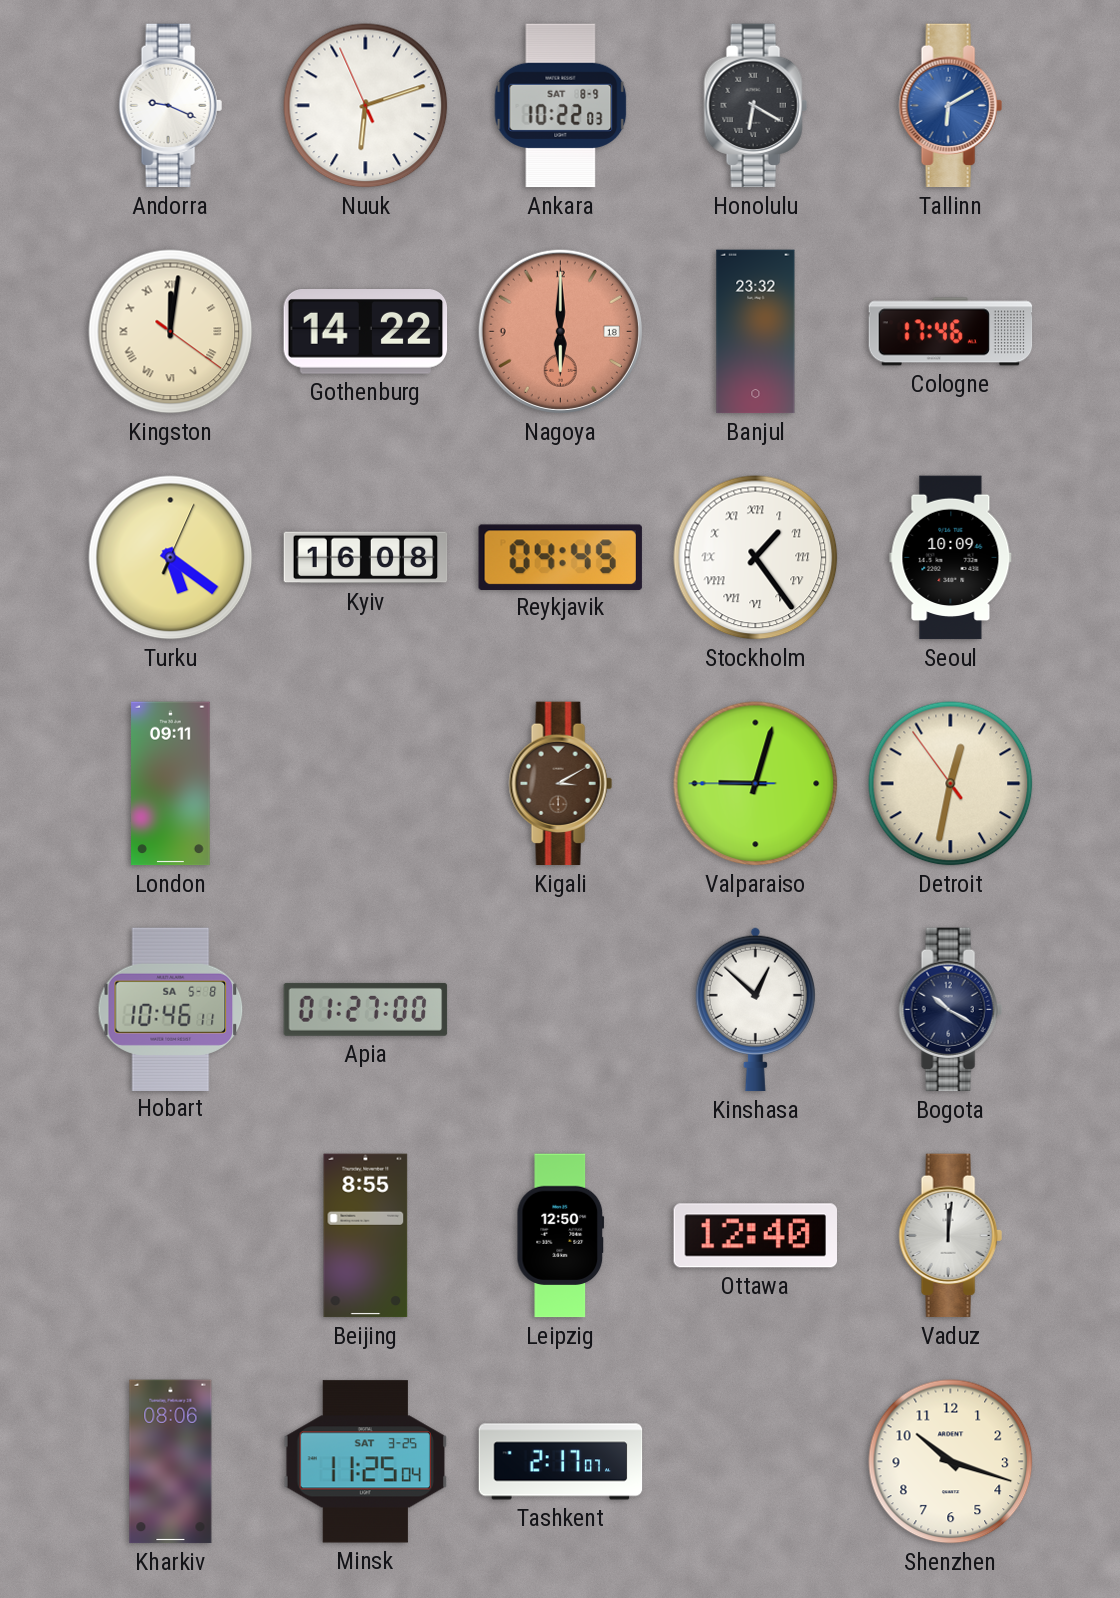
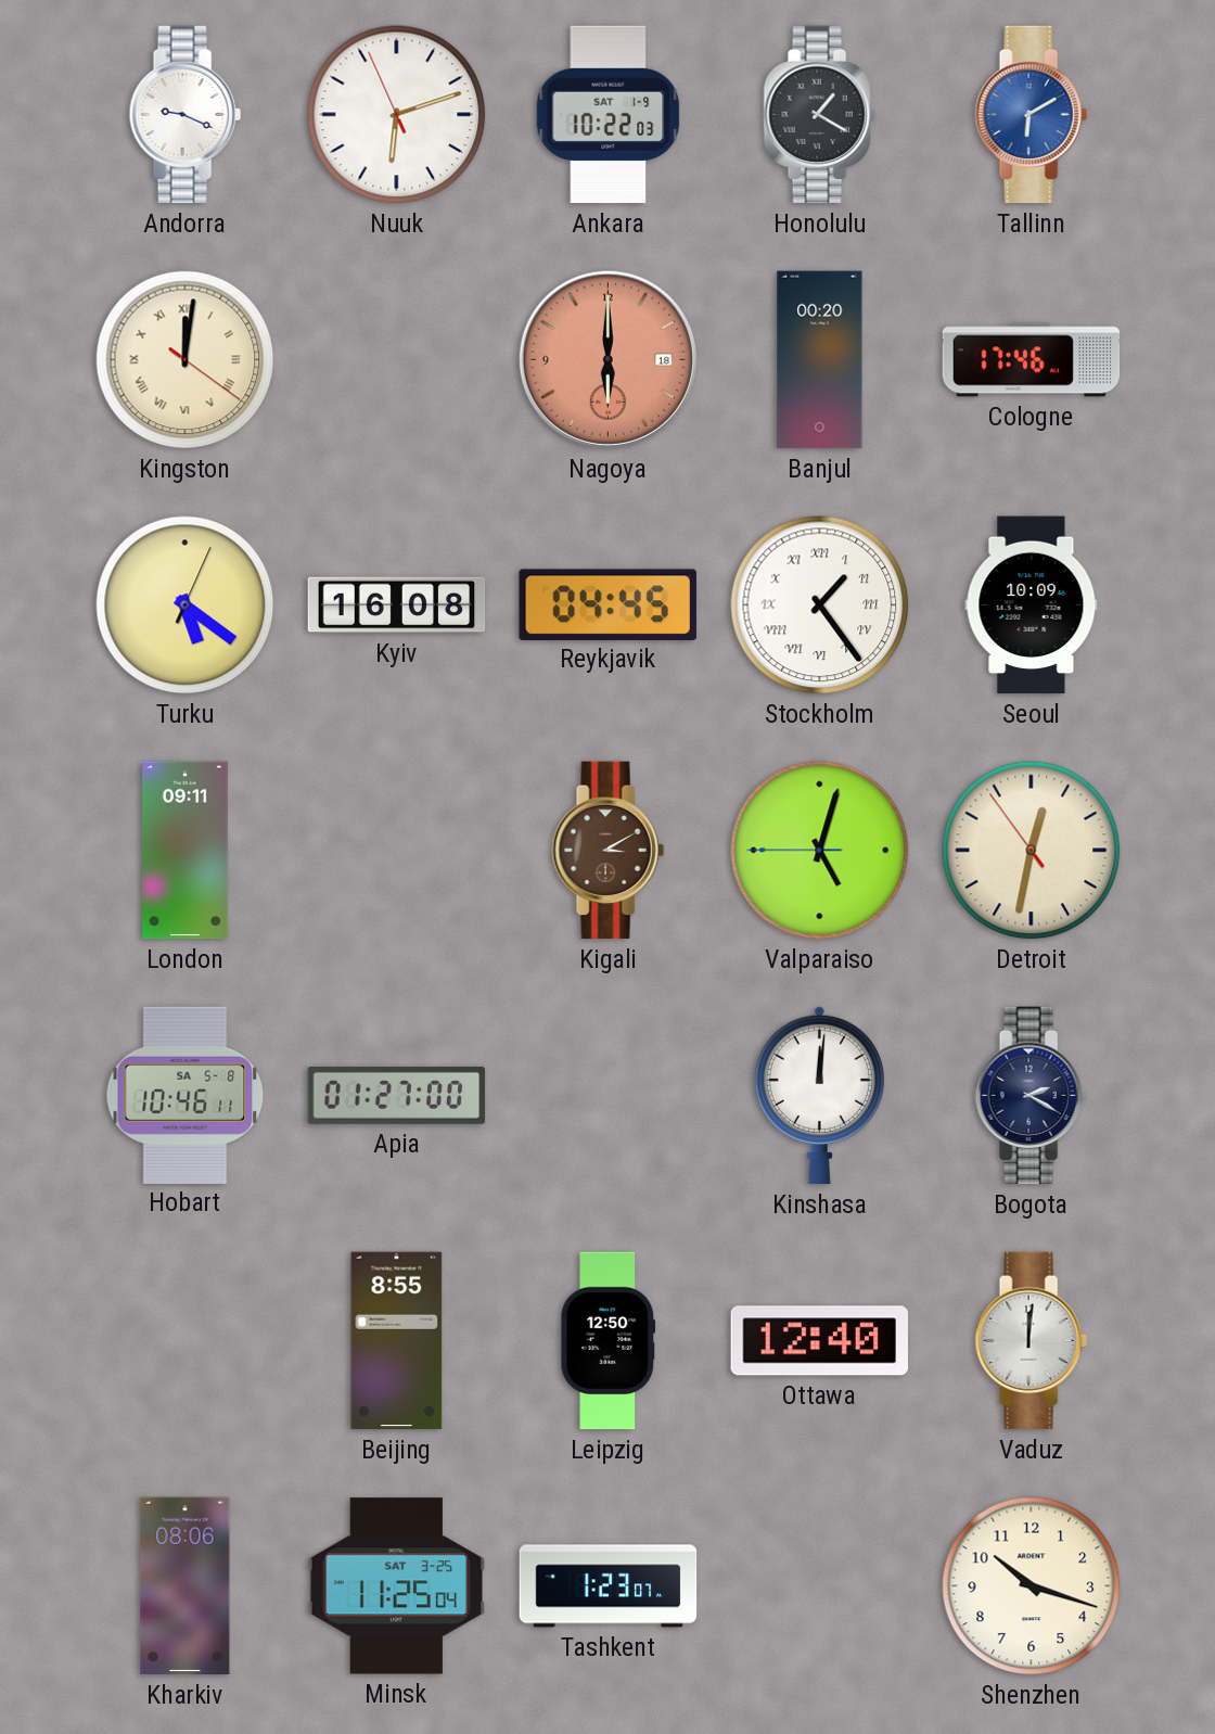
Ankara date: SAT 8-9 -> SAT 1-9
Honolulu: 6:20 -> 1:20
Gothenburg: 14:22 -> none
Banjul: 23:32 -> 00:20
Valparaiso: 9:02 -> 5:02
Kinshasa: 12:52 -> 12:01
Bogota: 10:20 -> 2:20
Tashkent: 2:17 -> 1:23
